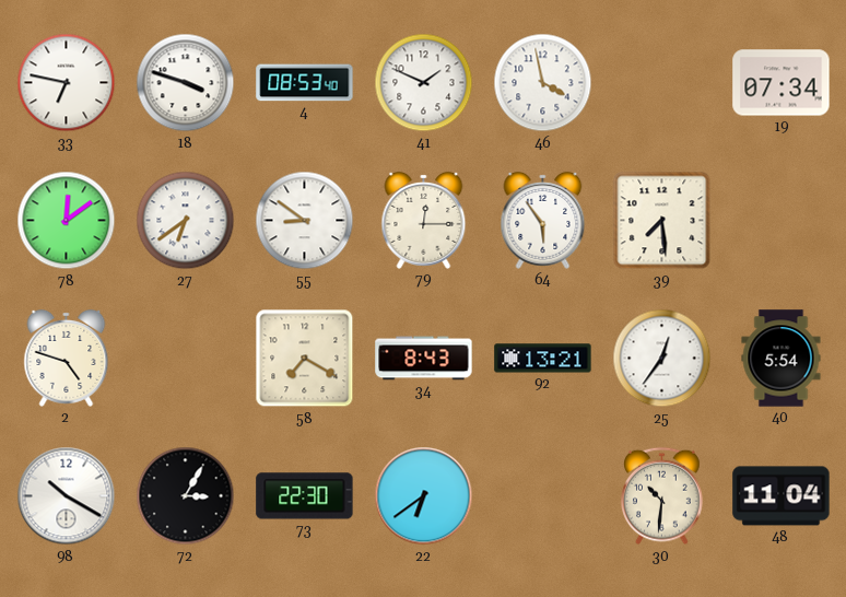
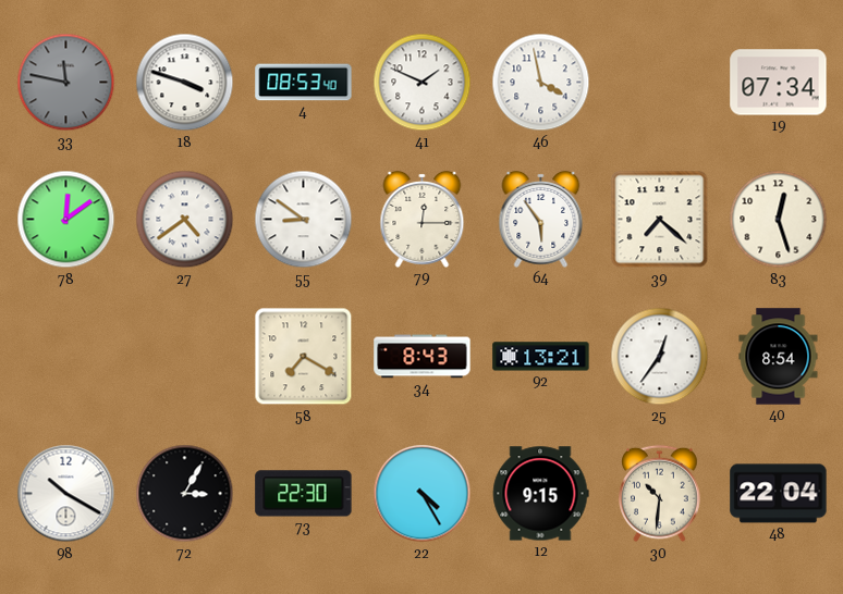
33: 6:47 -> 11:47
33 dial: white -> grey
27: 6:39 -> 4:39
39: 7:29 -> 7:22
83: none -> 12:27
2: 4:48 -> none
40: 5:54 -> 8:54
22: 6:39 -> 4:25
12: none -> 9:15
48: 11:04 -> 22:04
